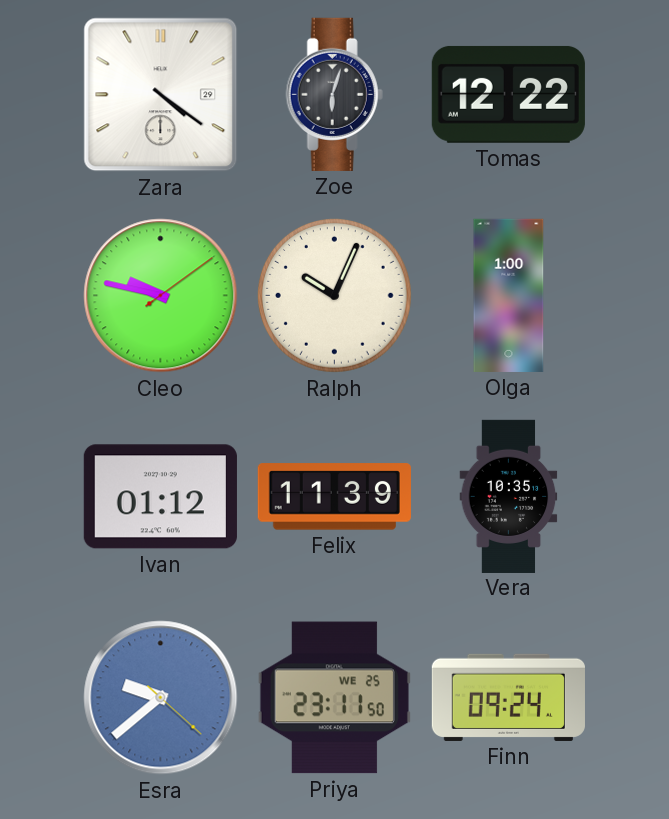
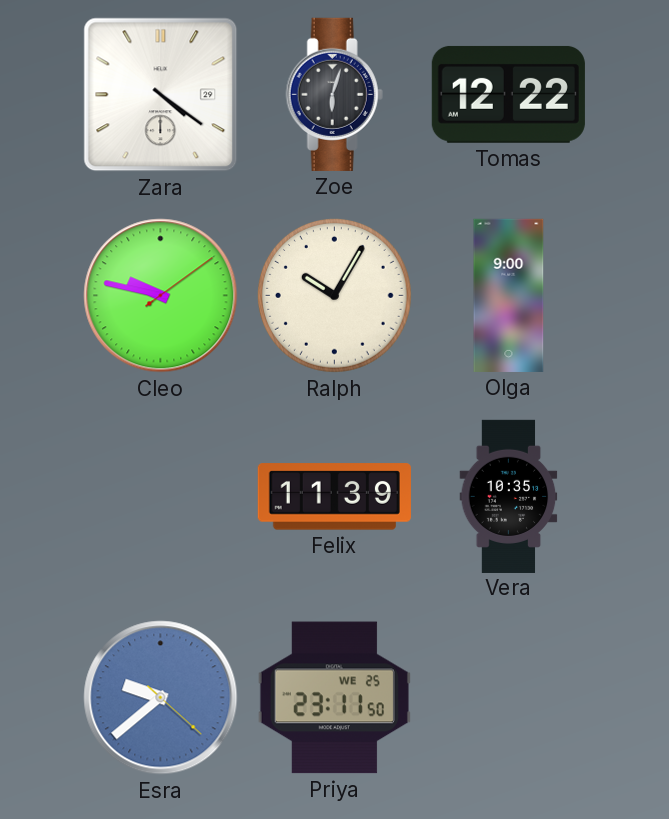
Ralph: 10:04 -> 10:05
Olga: 1:00 -> 9:00
Ivan: 01:12 -> none
Finn: 09:24 -> none
